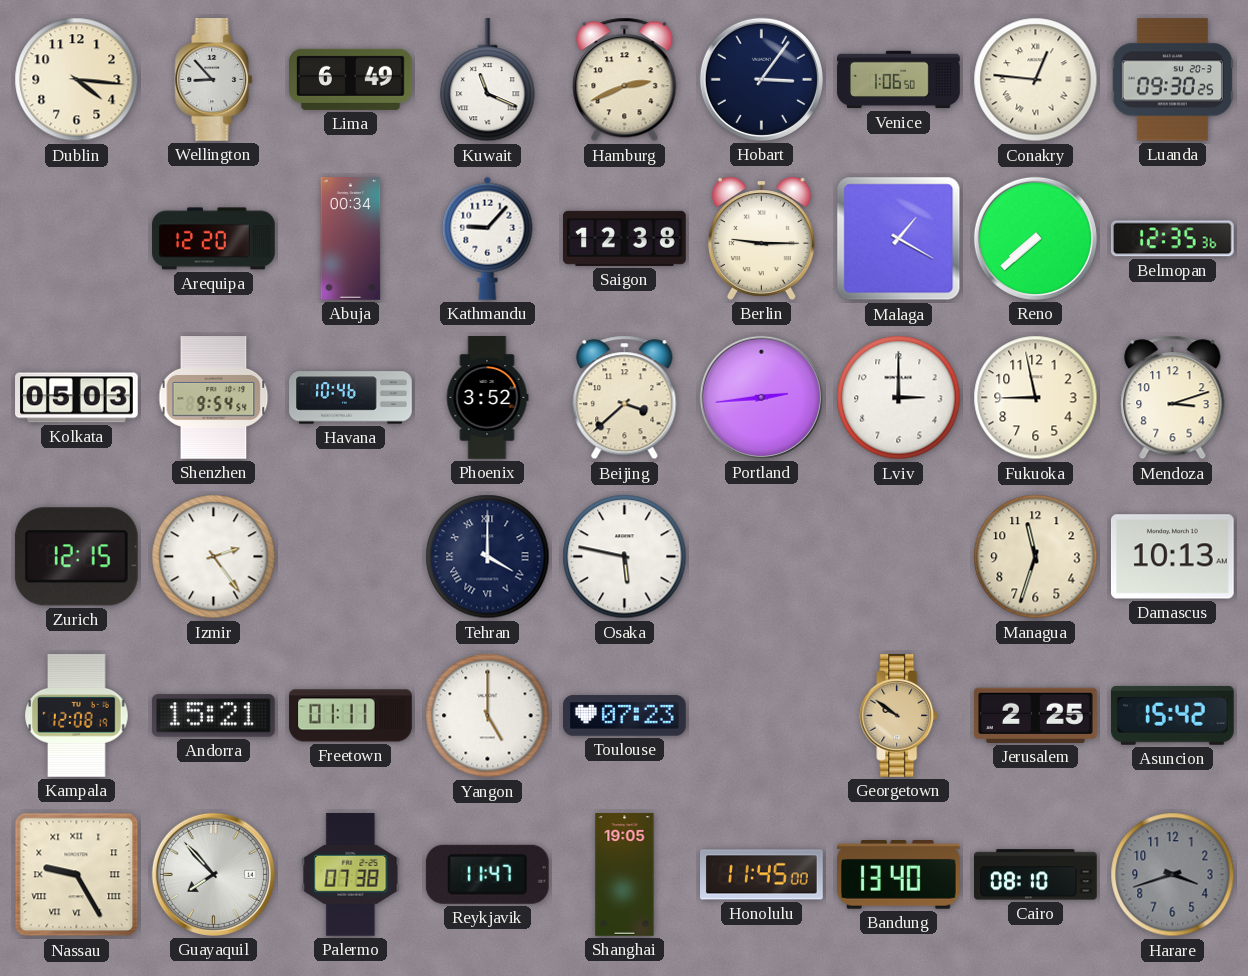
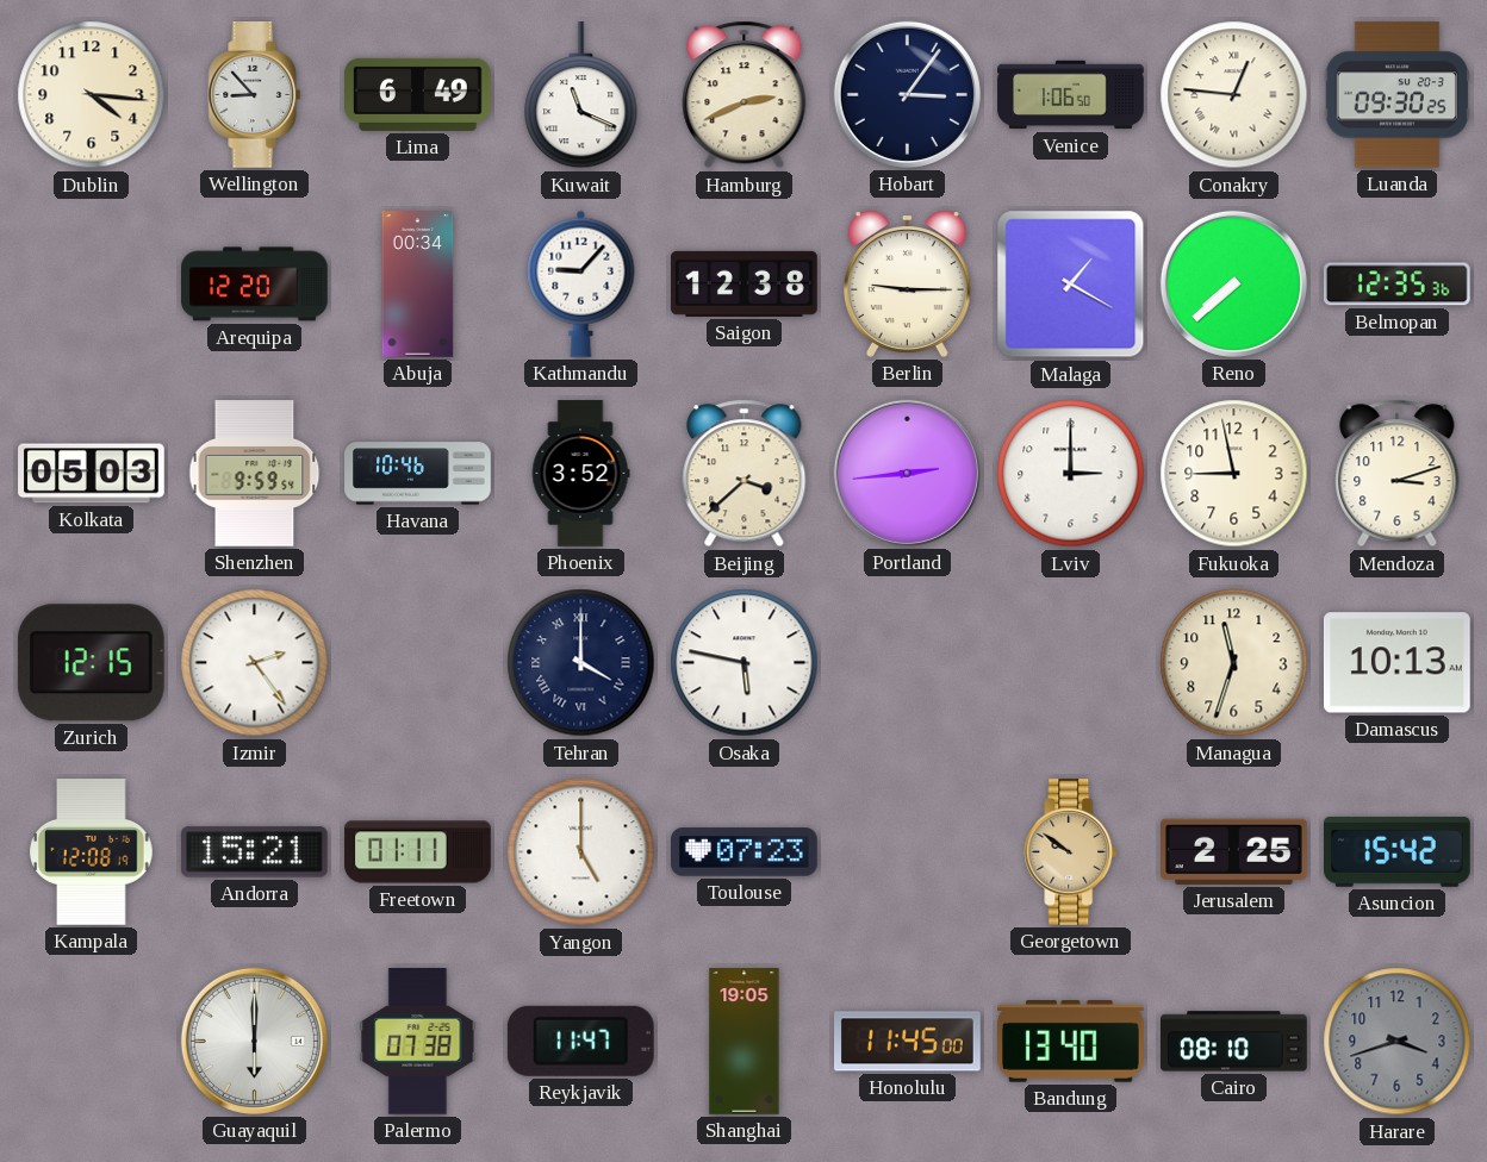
Shenzhen: 9:54 -> 9:59
Nassau: 9:25 -> none
Guayaquil: 7:53 -> 6:00
